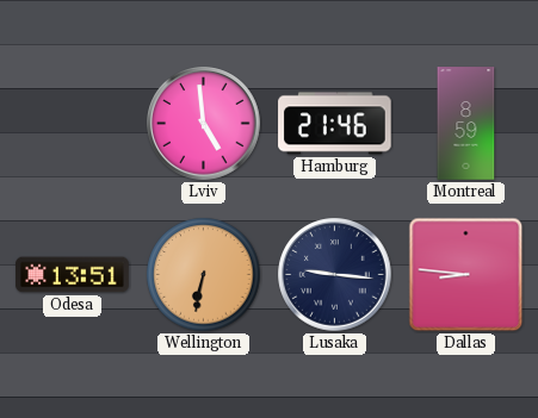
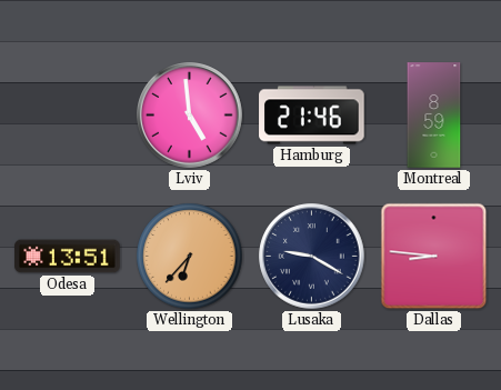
Wellington: 6:32 -> 6:37
Lusaka: 9:16 -> 9:20
